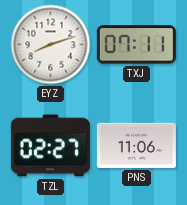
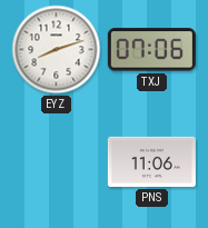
TXJ: 07:11 -> 07:06
TZL: 02:27 -> none
